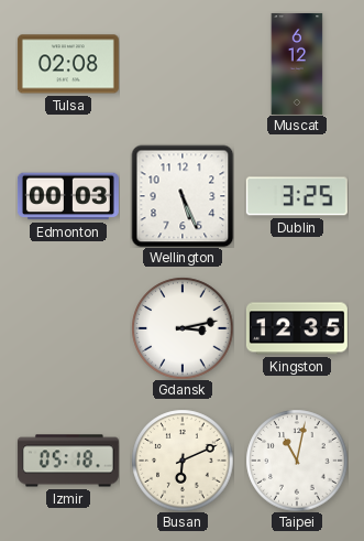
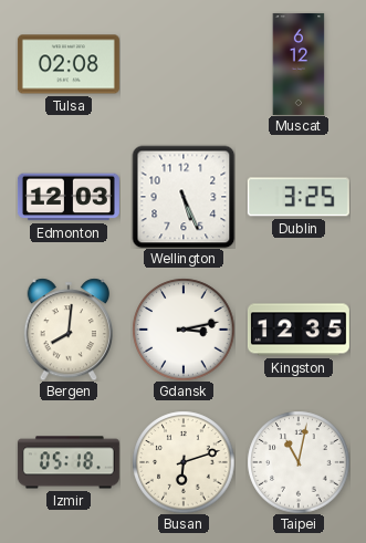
Edmonton: 00:03 -> 12:03
Bergen: none -> 8:01
Busan: 6:11 -> 6:12
